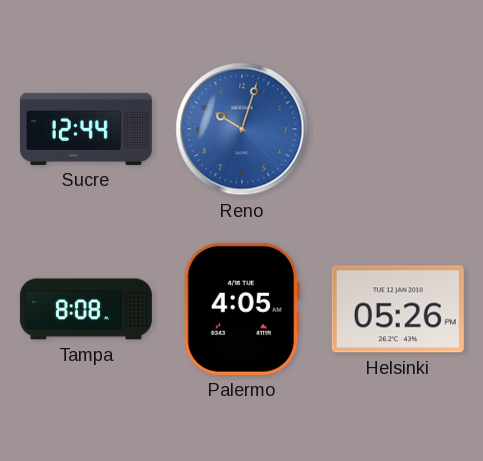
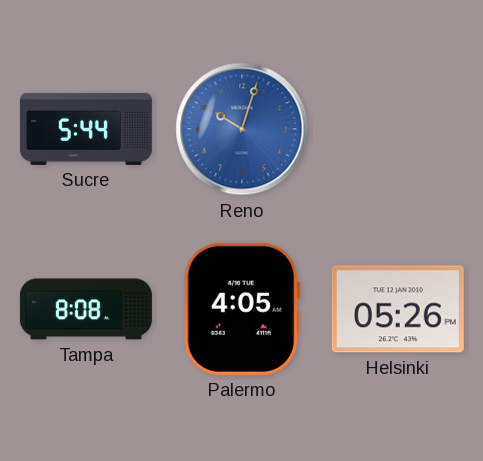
Sucre: 12:44 -> 5:44
